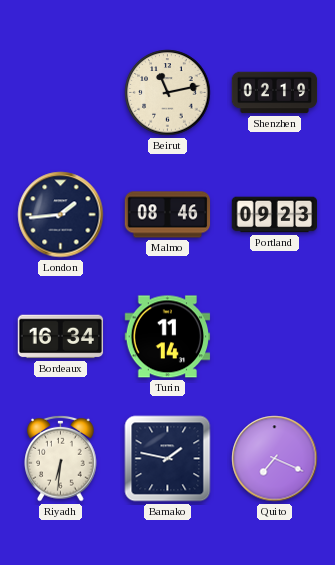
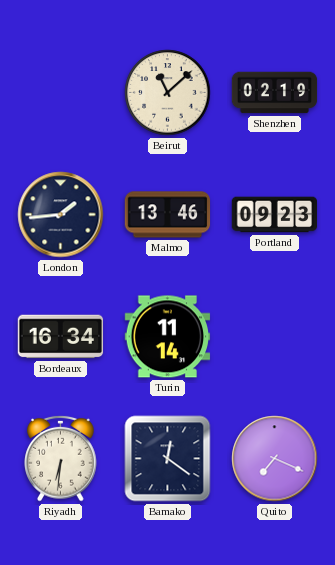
Beirut: 11:13 -> 11:08
Malmo: 08:46 -> 13:46
Bamako: 1:47 -> 12:21
